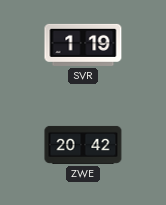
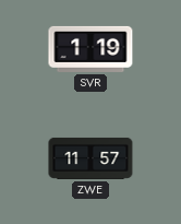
ZWE: 20:42 -> 11:57
